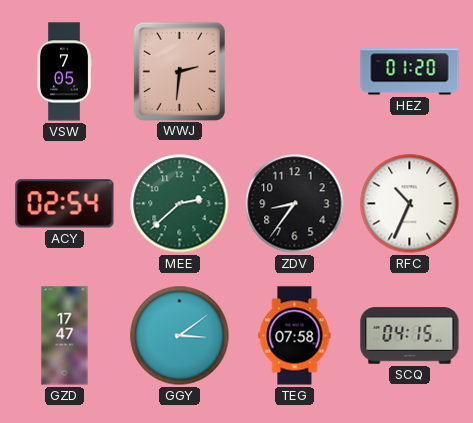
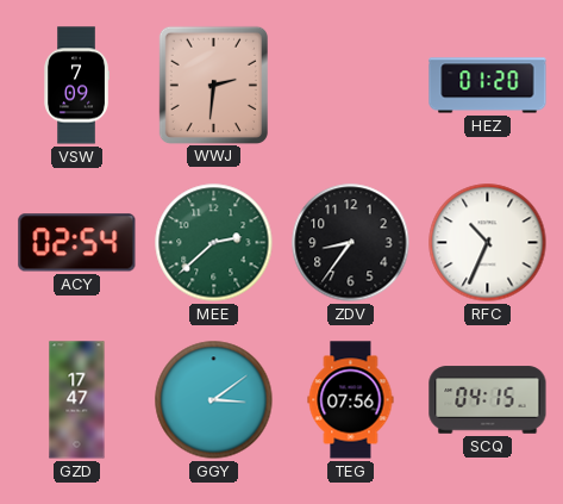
VSW: 7:05 -> 7:09
TEG: 07:58 -> 07:56
